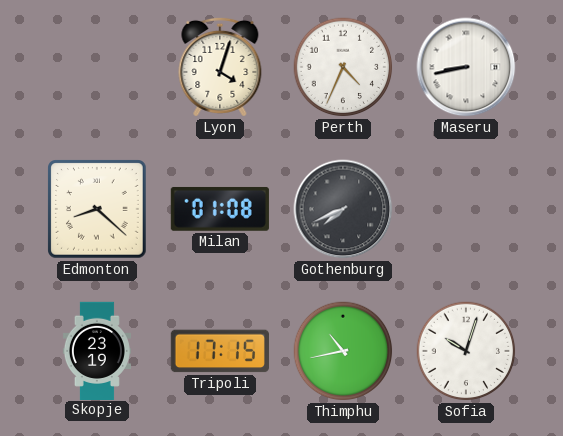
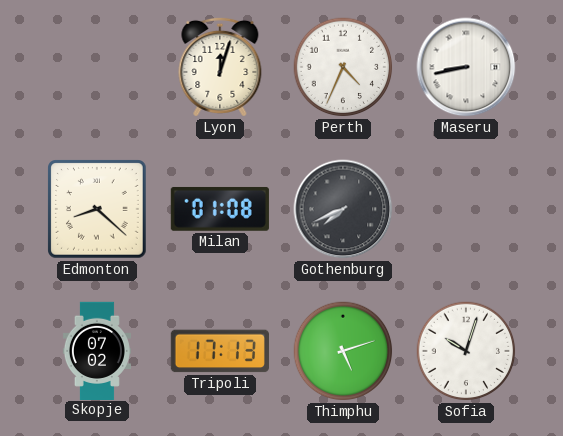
Lyon: 4:03 -> 12:03
Skopje: 23:19 -> 07:02
Tripoli: 17:15 -> 17:13
Thimphu: 10:43 -> 5:12
